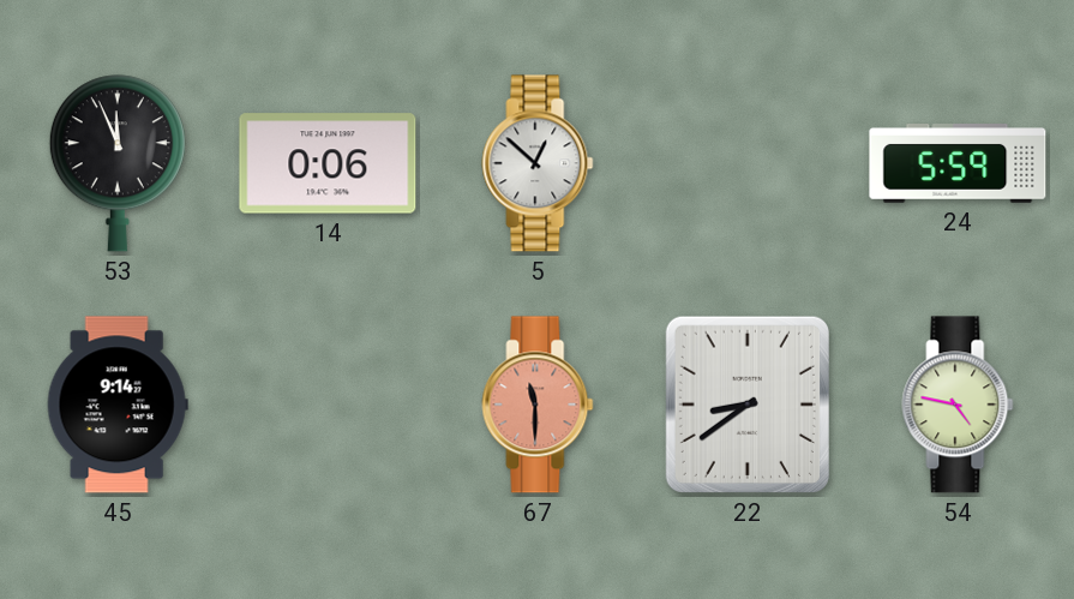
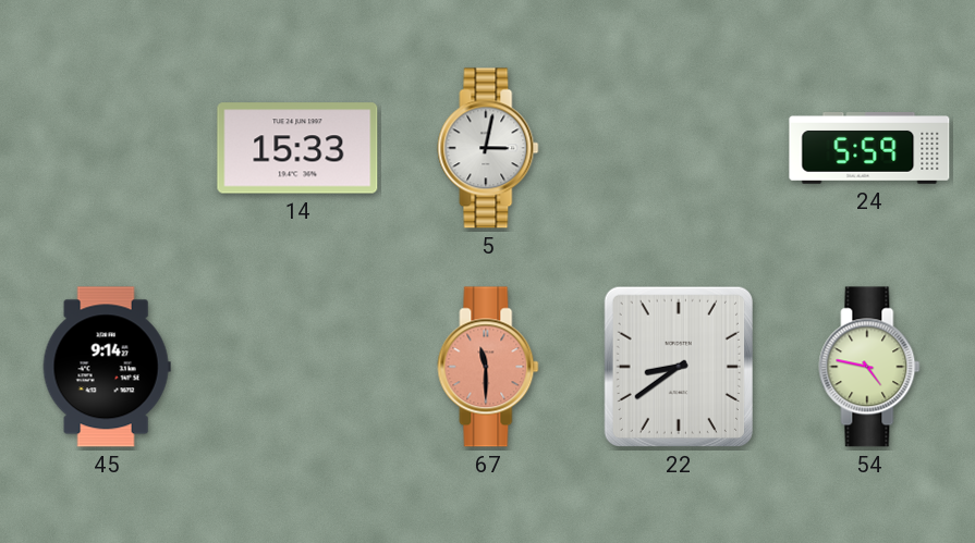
53: 11:56 -> none
14: 0:06 -> 15:33
5: 12:52 -> 3:02
